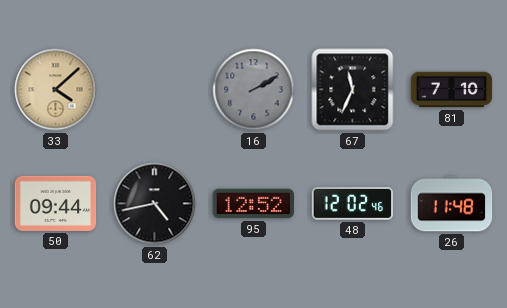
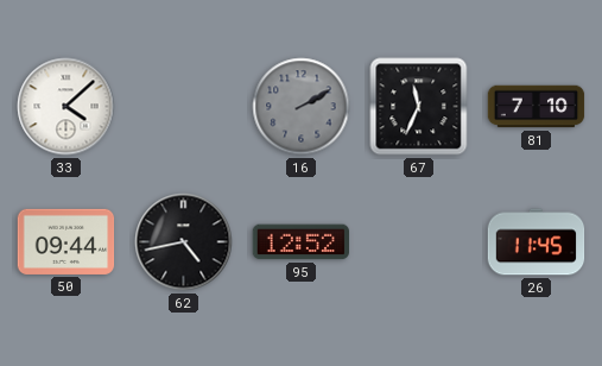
33 dial: champagne -> white
48: 12:02 -> none
26: 11:48 -> 11:45
